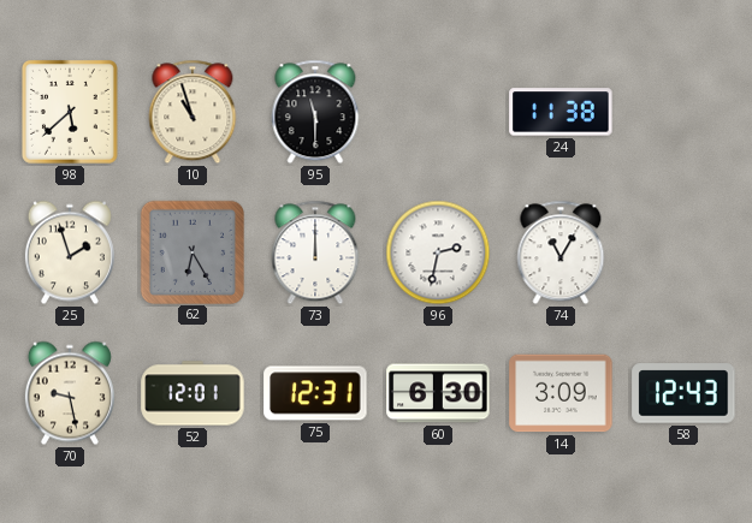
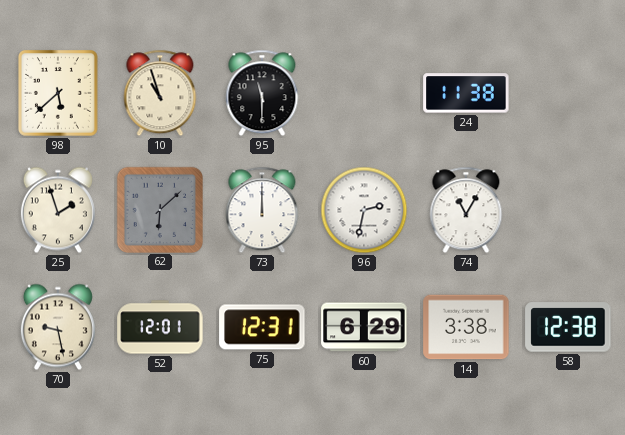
62: 6:25 -> 6:08
60: 6:30 -> 6:29
14: 3:09 -> 3:38
58: 12:43 -> 12:38
